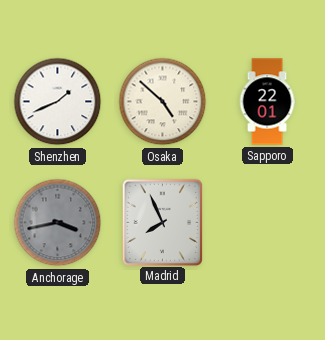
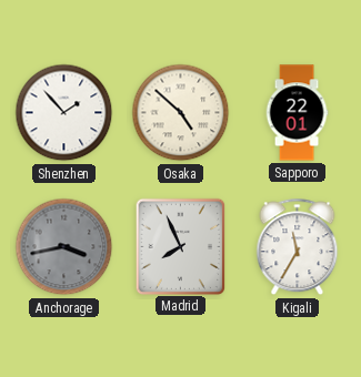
Shenzhen: 1:41 -> 1:53
Kigali: none -> 11:35
